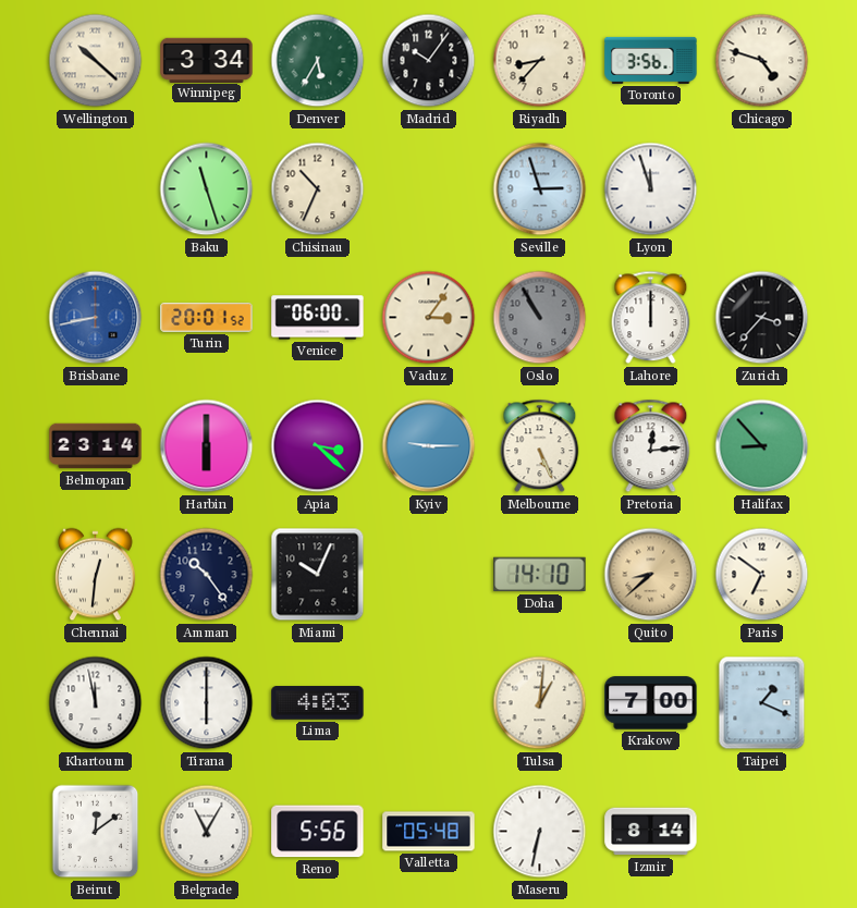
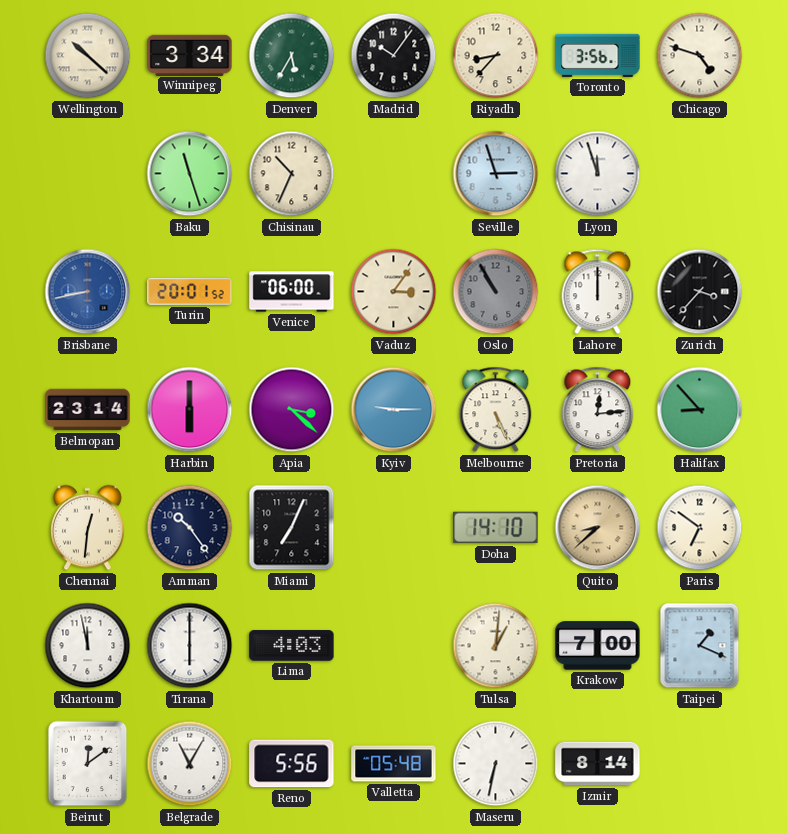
Miami: 10:04 -> 7:04
